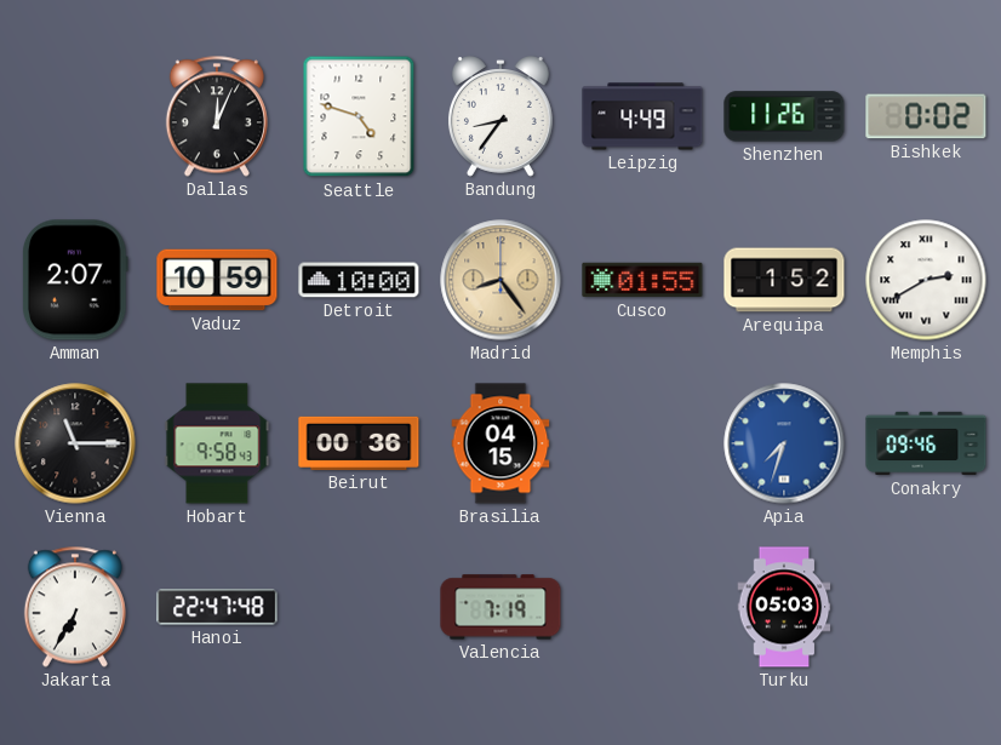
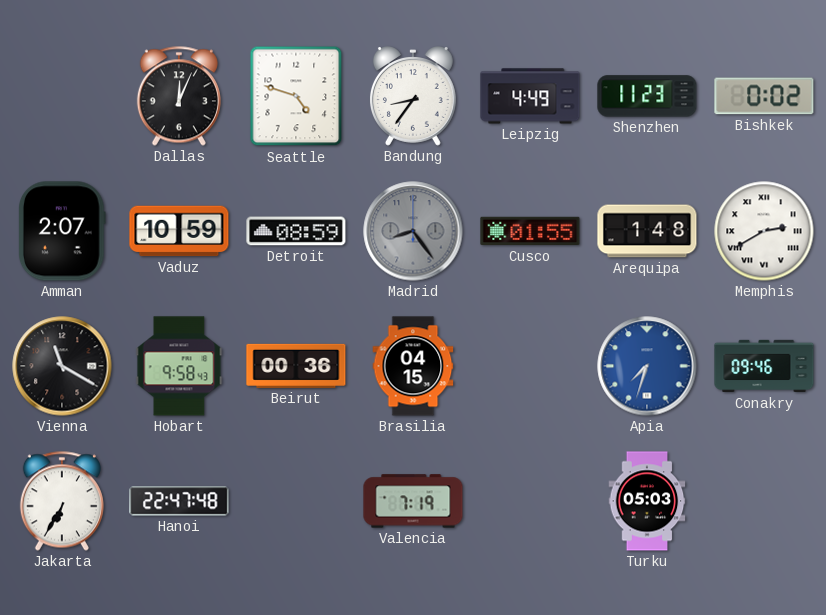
Shenzhen: 11:26 -> 11:23
Detroit: 10:00 -> 08:59
Madrid dial: champagne -> grey
Arequipa: 1:52 -> 1:48
Vienna: 11:15 -> 11:20
